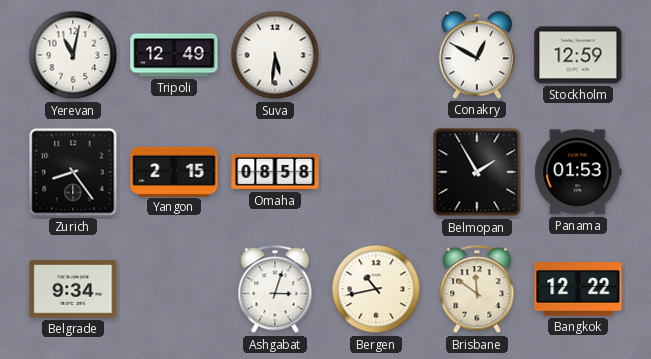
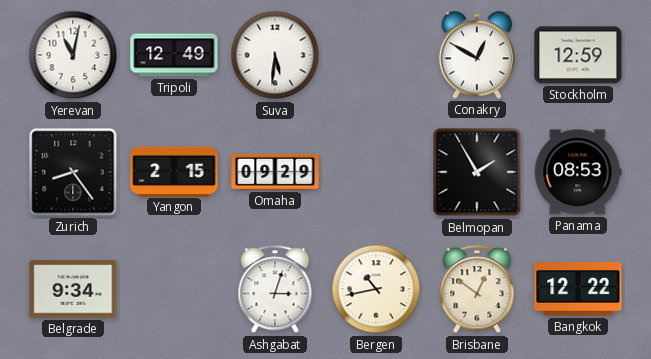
Omaha: 08:58 -> 09:29
Panama: 01:53 -> 08:53
Brisbane: 11:51 -> 12:51
